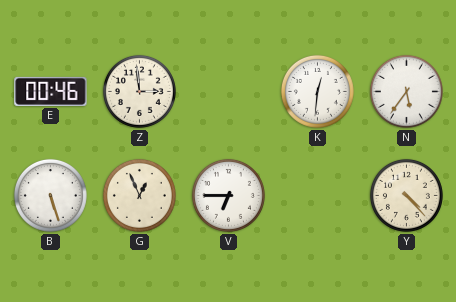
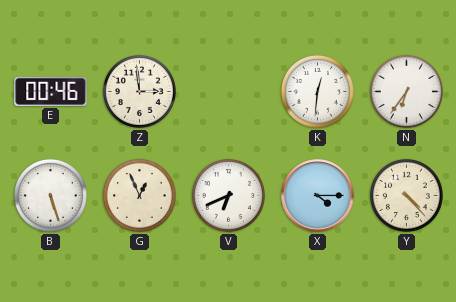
N: 5:36 -> 6:36
V: 6:45 -> 6:41
X: none -> 4:15
